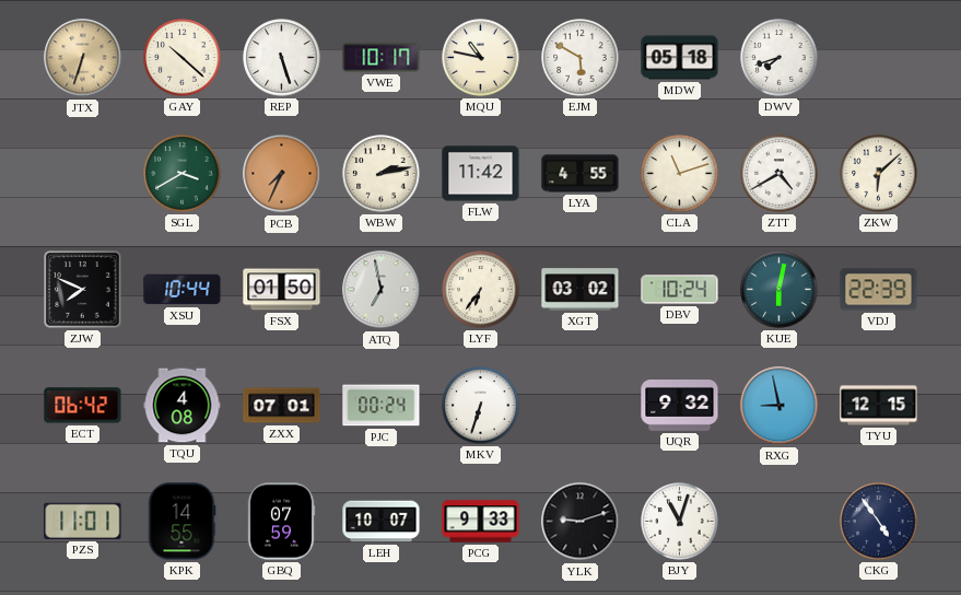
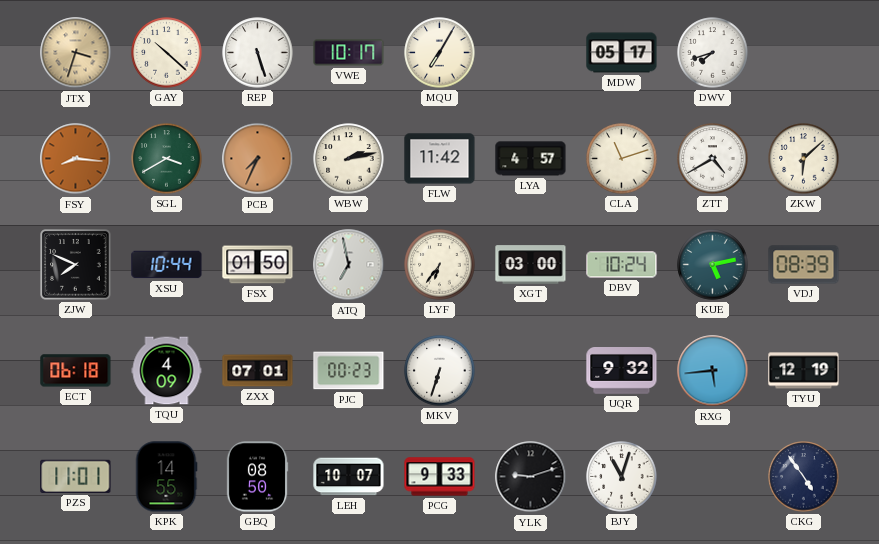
JTX: 6:33 -> 3:33
MQU: 10:47 -> 7:05
EJM: 5:50 -> none
MDW: 05:18 -> 05:17
FSY: none -> 8:16
LYA: 4:55 -> 4:57
XGT: 03:02 -> 03:00
KUE: 6:02 -> 5:13
VDJ: 22:39 -> 08:39
ECT: 06:42 -> 06:18
TQU: 4:08 -> 4:09
PJC: 00:24 -> 00:23
RXG: 8:58 -> 5:44
TYU: 12:15 -> 12:19
GBQ: 07:59 -> 08:50
